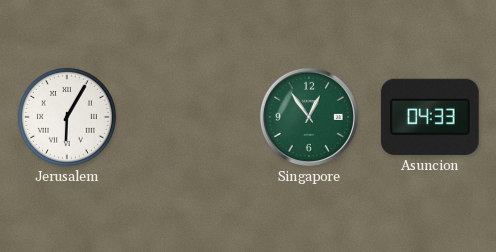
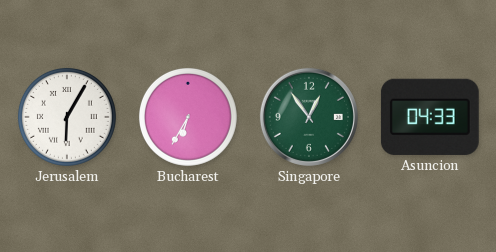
Bucharest: none -> 6:35
